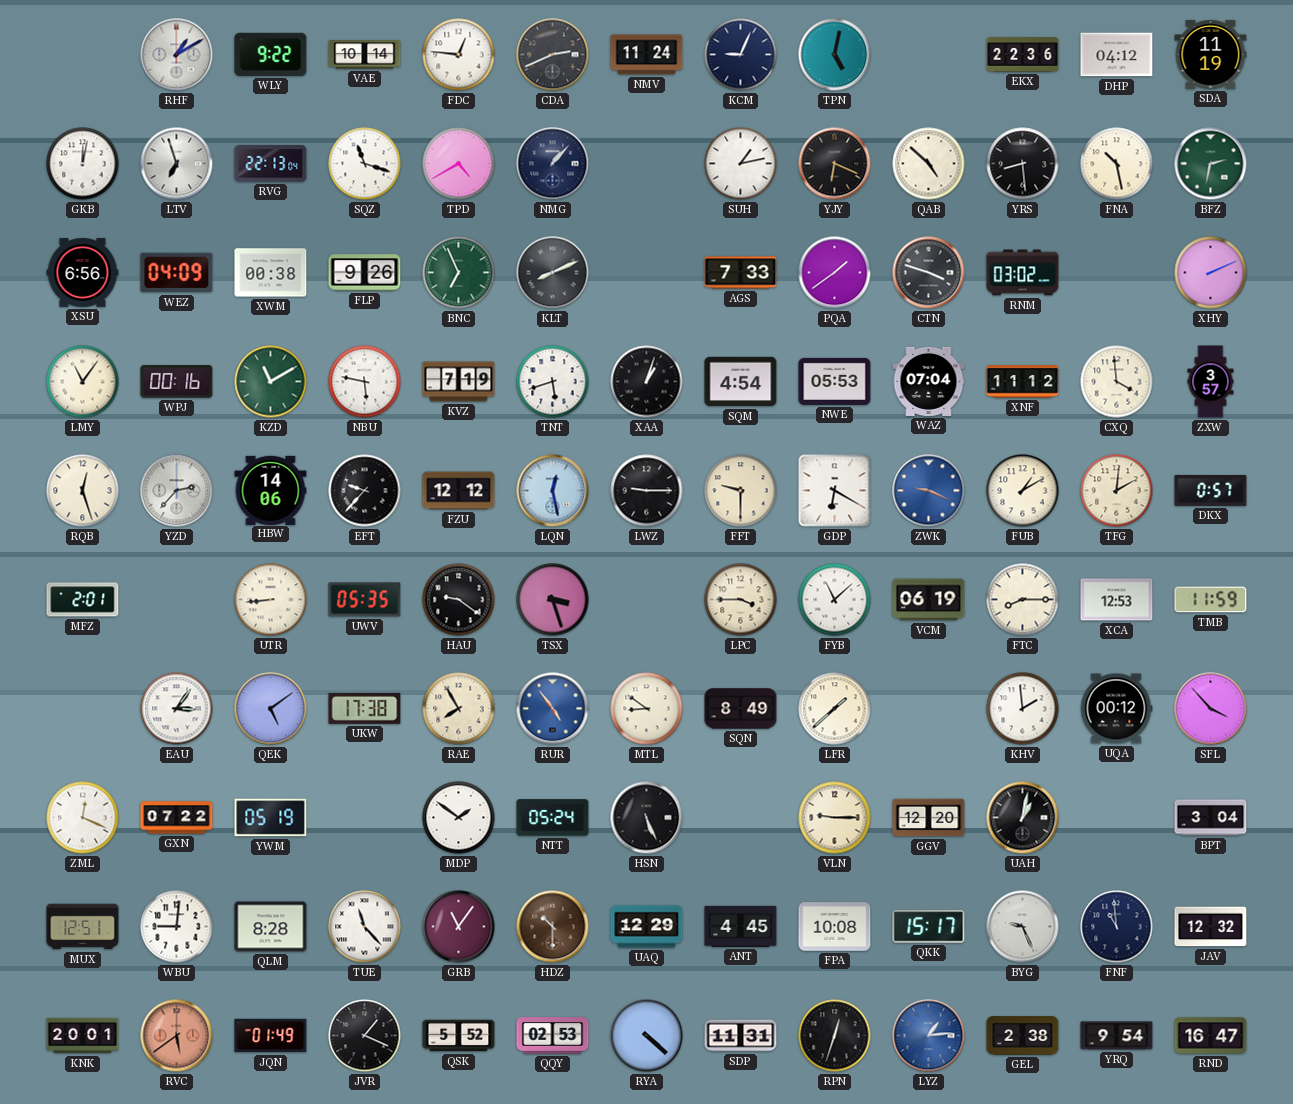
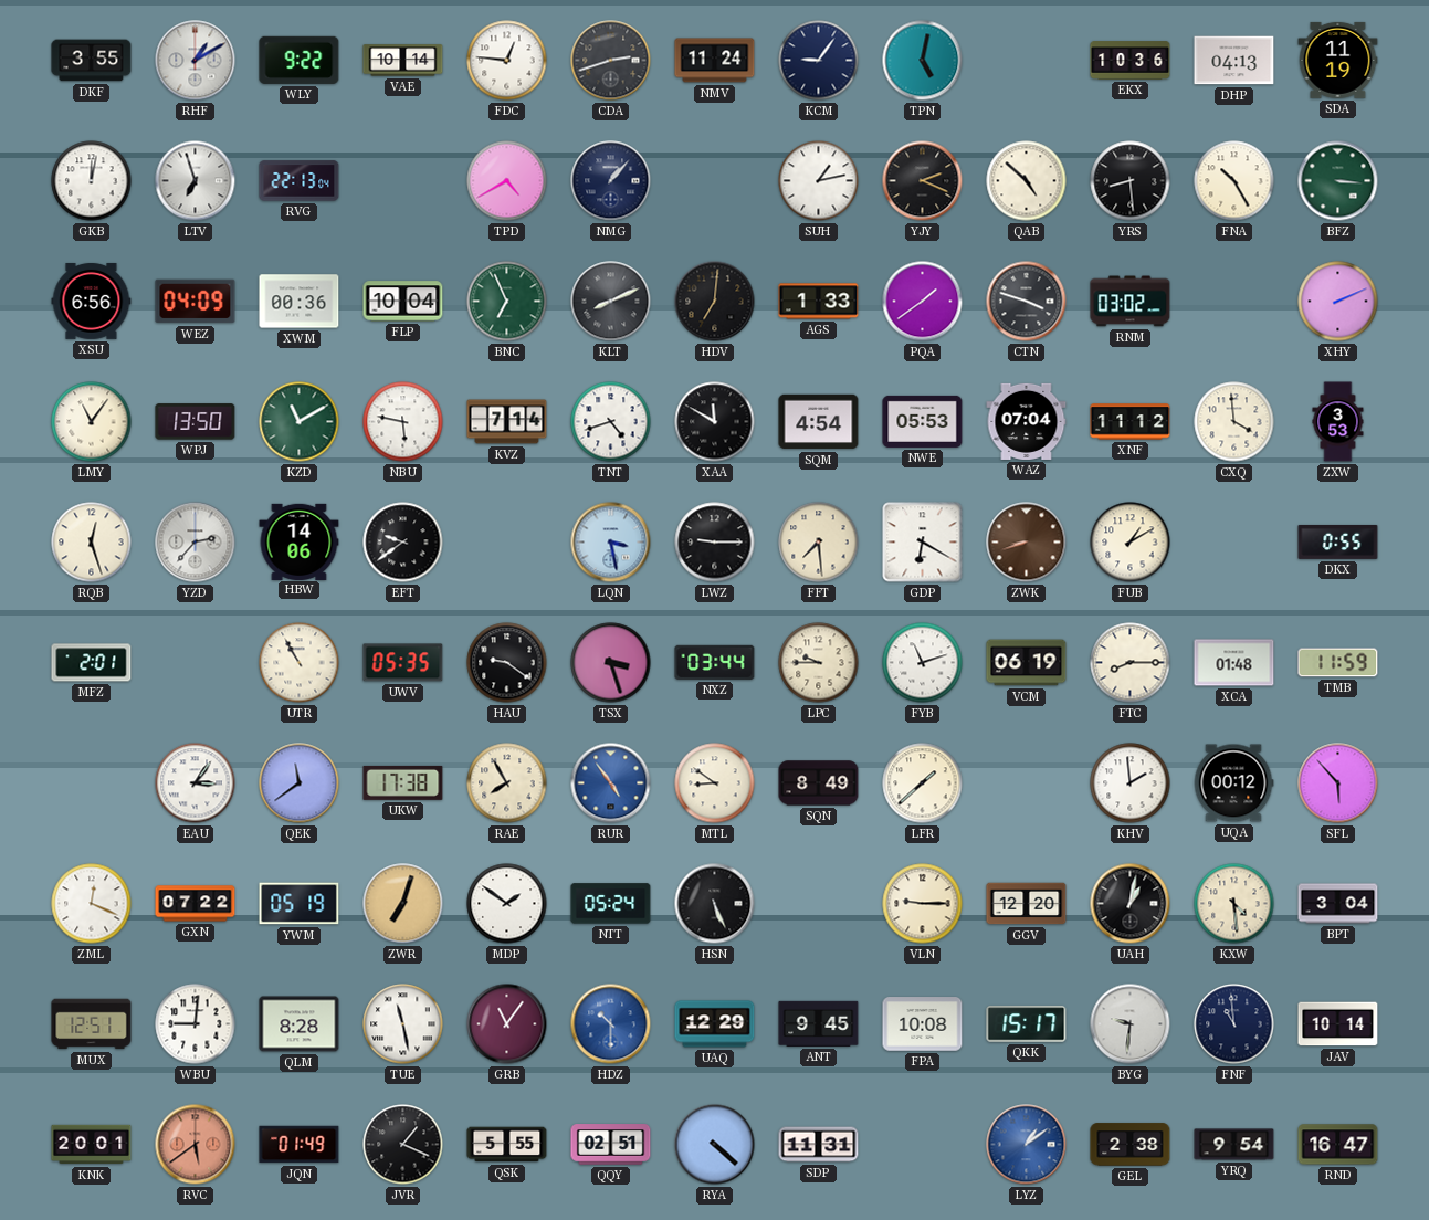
DKF: none -> 3:55
CDA: 2:41 -> 2:42
KCM: 9:04 -> 9:06
EKX: 22:36 -> 10:36
DHP: 04:12 -> 04:13
SQZ: 11:18 -> none
YJY: 6:19 -> 2:19
FNA: 10:28 -> 10:25
BFZ: 2:32 -> 3:16
XWM: 00:38 -> 00:36
FLP: 9:26 -> 10:04
HDV: none -> 7:01
AGS: 7:33 -> 1:33
WPJ: 00:16 -> 13:50
KVZ: 7:19 -> 7:14
TNT: 5:42 -> 4:42
XAA: 1:03 -> 11:50
ZXW: 3:57 -> 3:53
EFT: 9:37 -> 9:39
FZU: 12:12 -> none
LQN: 12:28 -> 3:28
FFT: 9:30 -> 7:29
ZWK: 9:19 -> 8:42
ZWK dial: blue -> brown
TFG: 2:01 -> none
DKX: 0:57 -> 0:55
UTR: 8:44 -> 10:55
NXZ: none -> 03:44
LPC: 3:45 -> 9:45
FYB: 11:08 -> 11:12
XCA: 12:53 -> 01:48
QEK: 5:09 -> 11:39
SFL: 3:53 -> 5:53
ZWR: none -> 7:03
KXW: none -> 4:29
TUE: 11:23 -> 11:28
HDZ dial: brown -> blue
ANT: 4:45 -> 9:45
BYG: 9:26 -> 9:31
JAV: 12:32 -> 10:14
QSK: 5:52 -> 5:55
QQY: 02:53 -> 02:51
RPN: 12:33 -> none
LYZ: 1:14 -> 1:09
